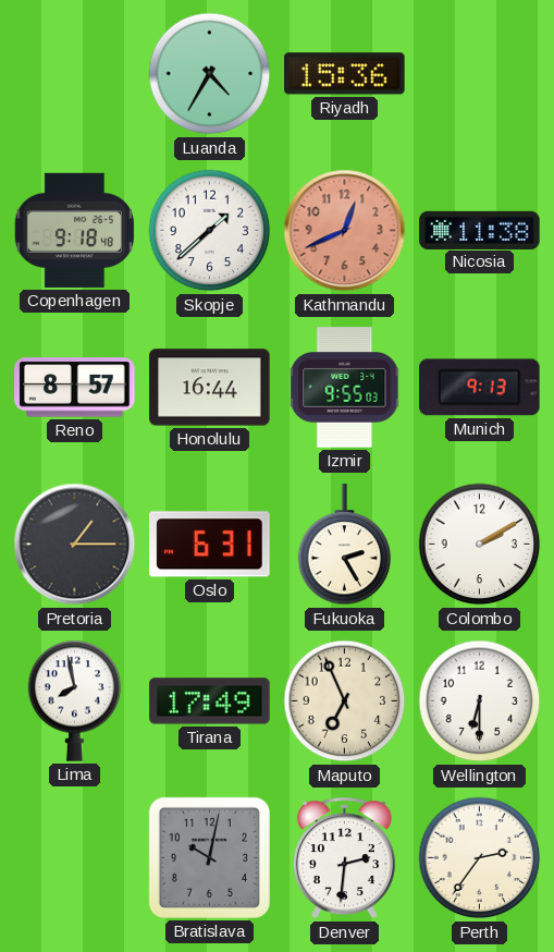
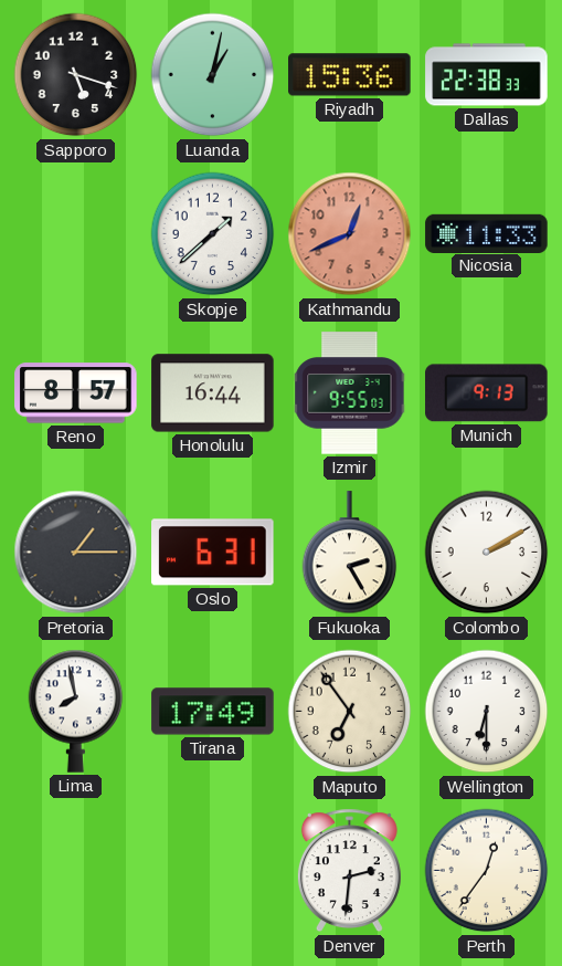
Sapporo: none -> 5:18
Luanda: 4:35 -> 1:02
Dallas: none -> 22:38
Copenhagen: 9:18 -> none
Nicosia: 11:38 -> 11:33
Maputo: 6:56 -> 6:54
Bratislava: 10:02 -> none
Perth: 2:36 -> 12:36
